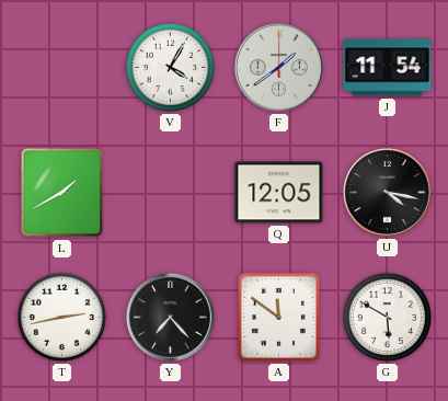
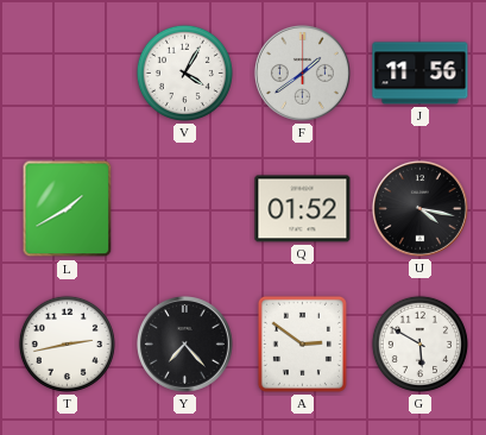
J: 11:54 -> 11:56
Q: 12:05 -> 01:52
A: 11:51 -> 2:51
